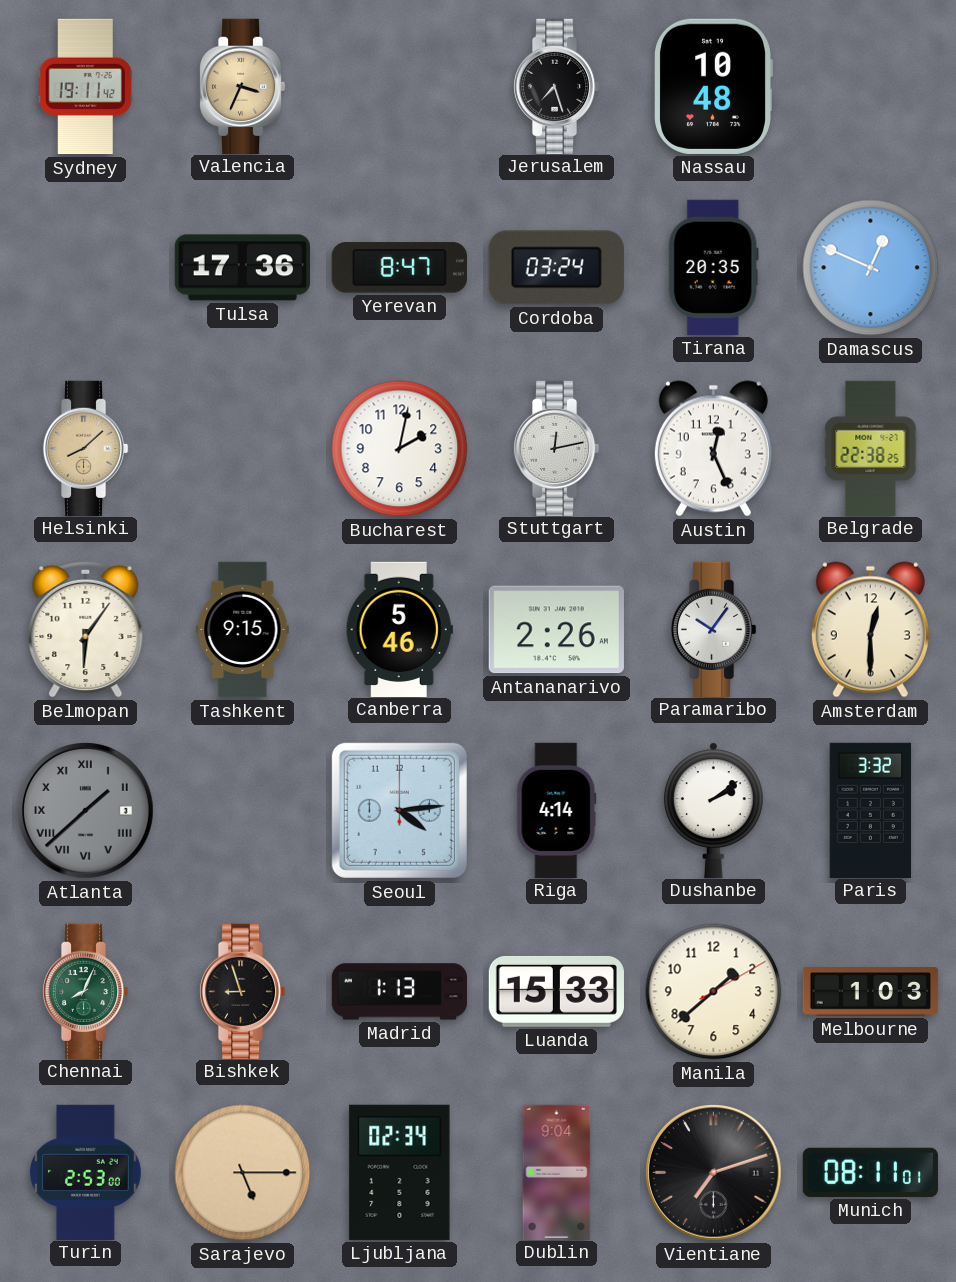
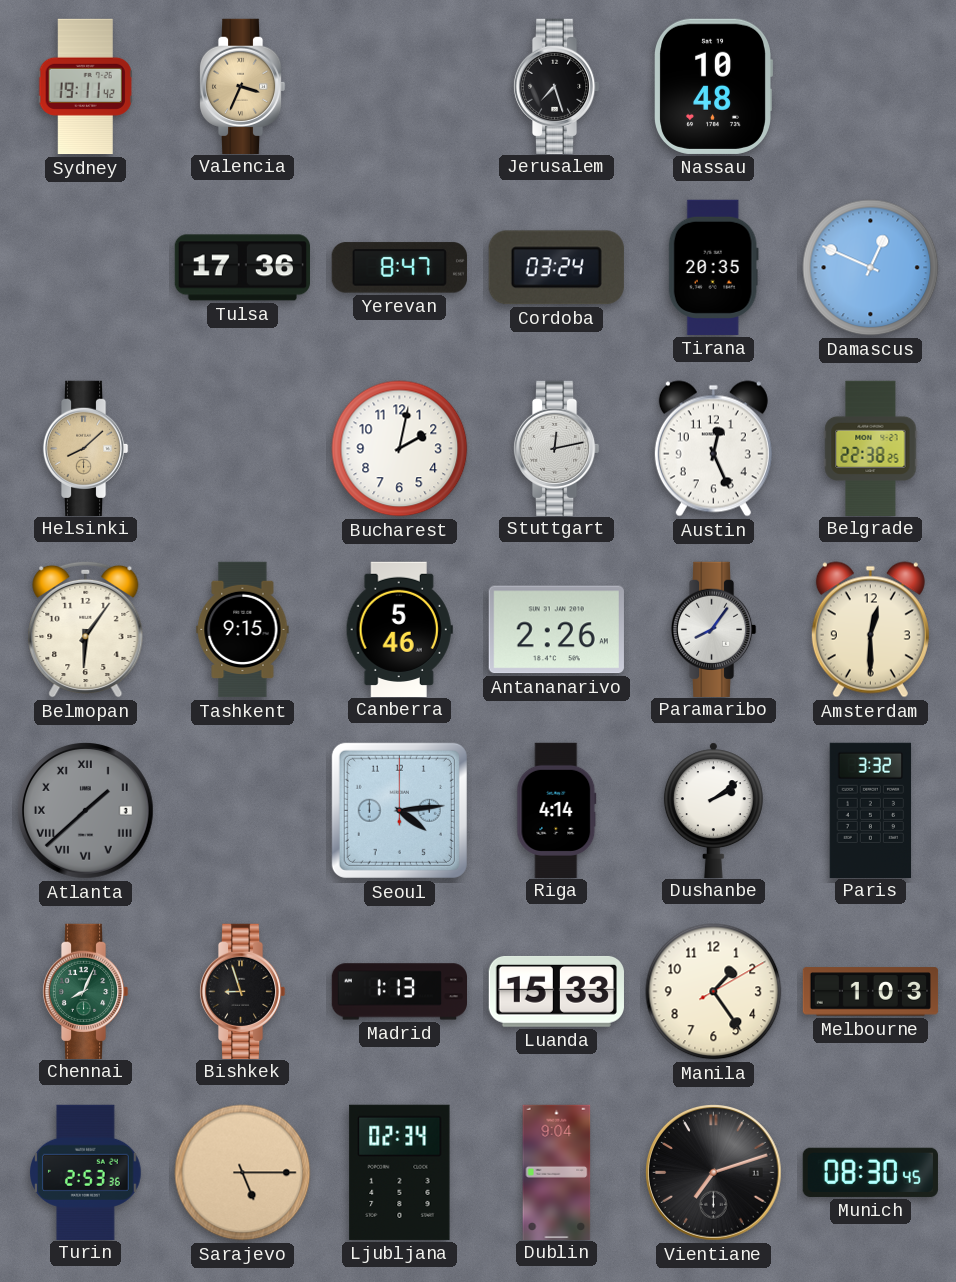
Paramaribo: 10:06 -> 8:06
Manila: 1:38 -> 1:24
Turin: 2:53:00 -> 2:53:36
Munich: 08:11 -> 08:30
